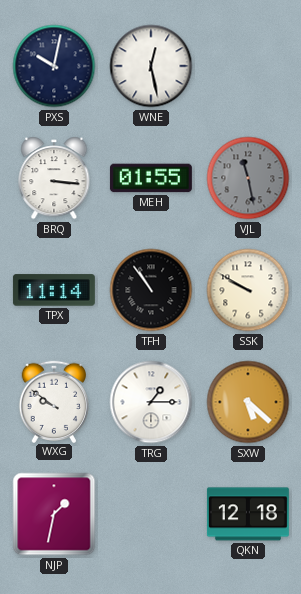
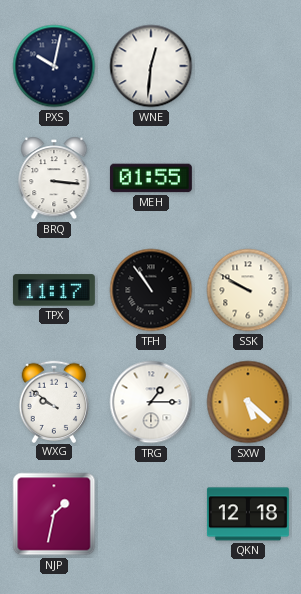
WNE: 12:28 -> 12:31
VJL: 11:28 -> none
TPX: 11:14 -> 11:17
